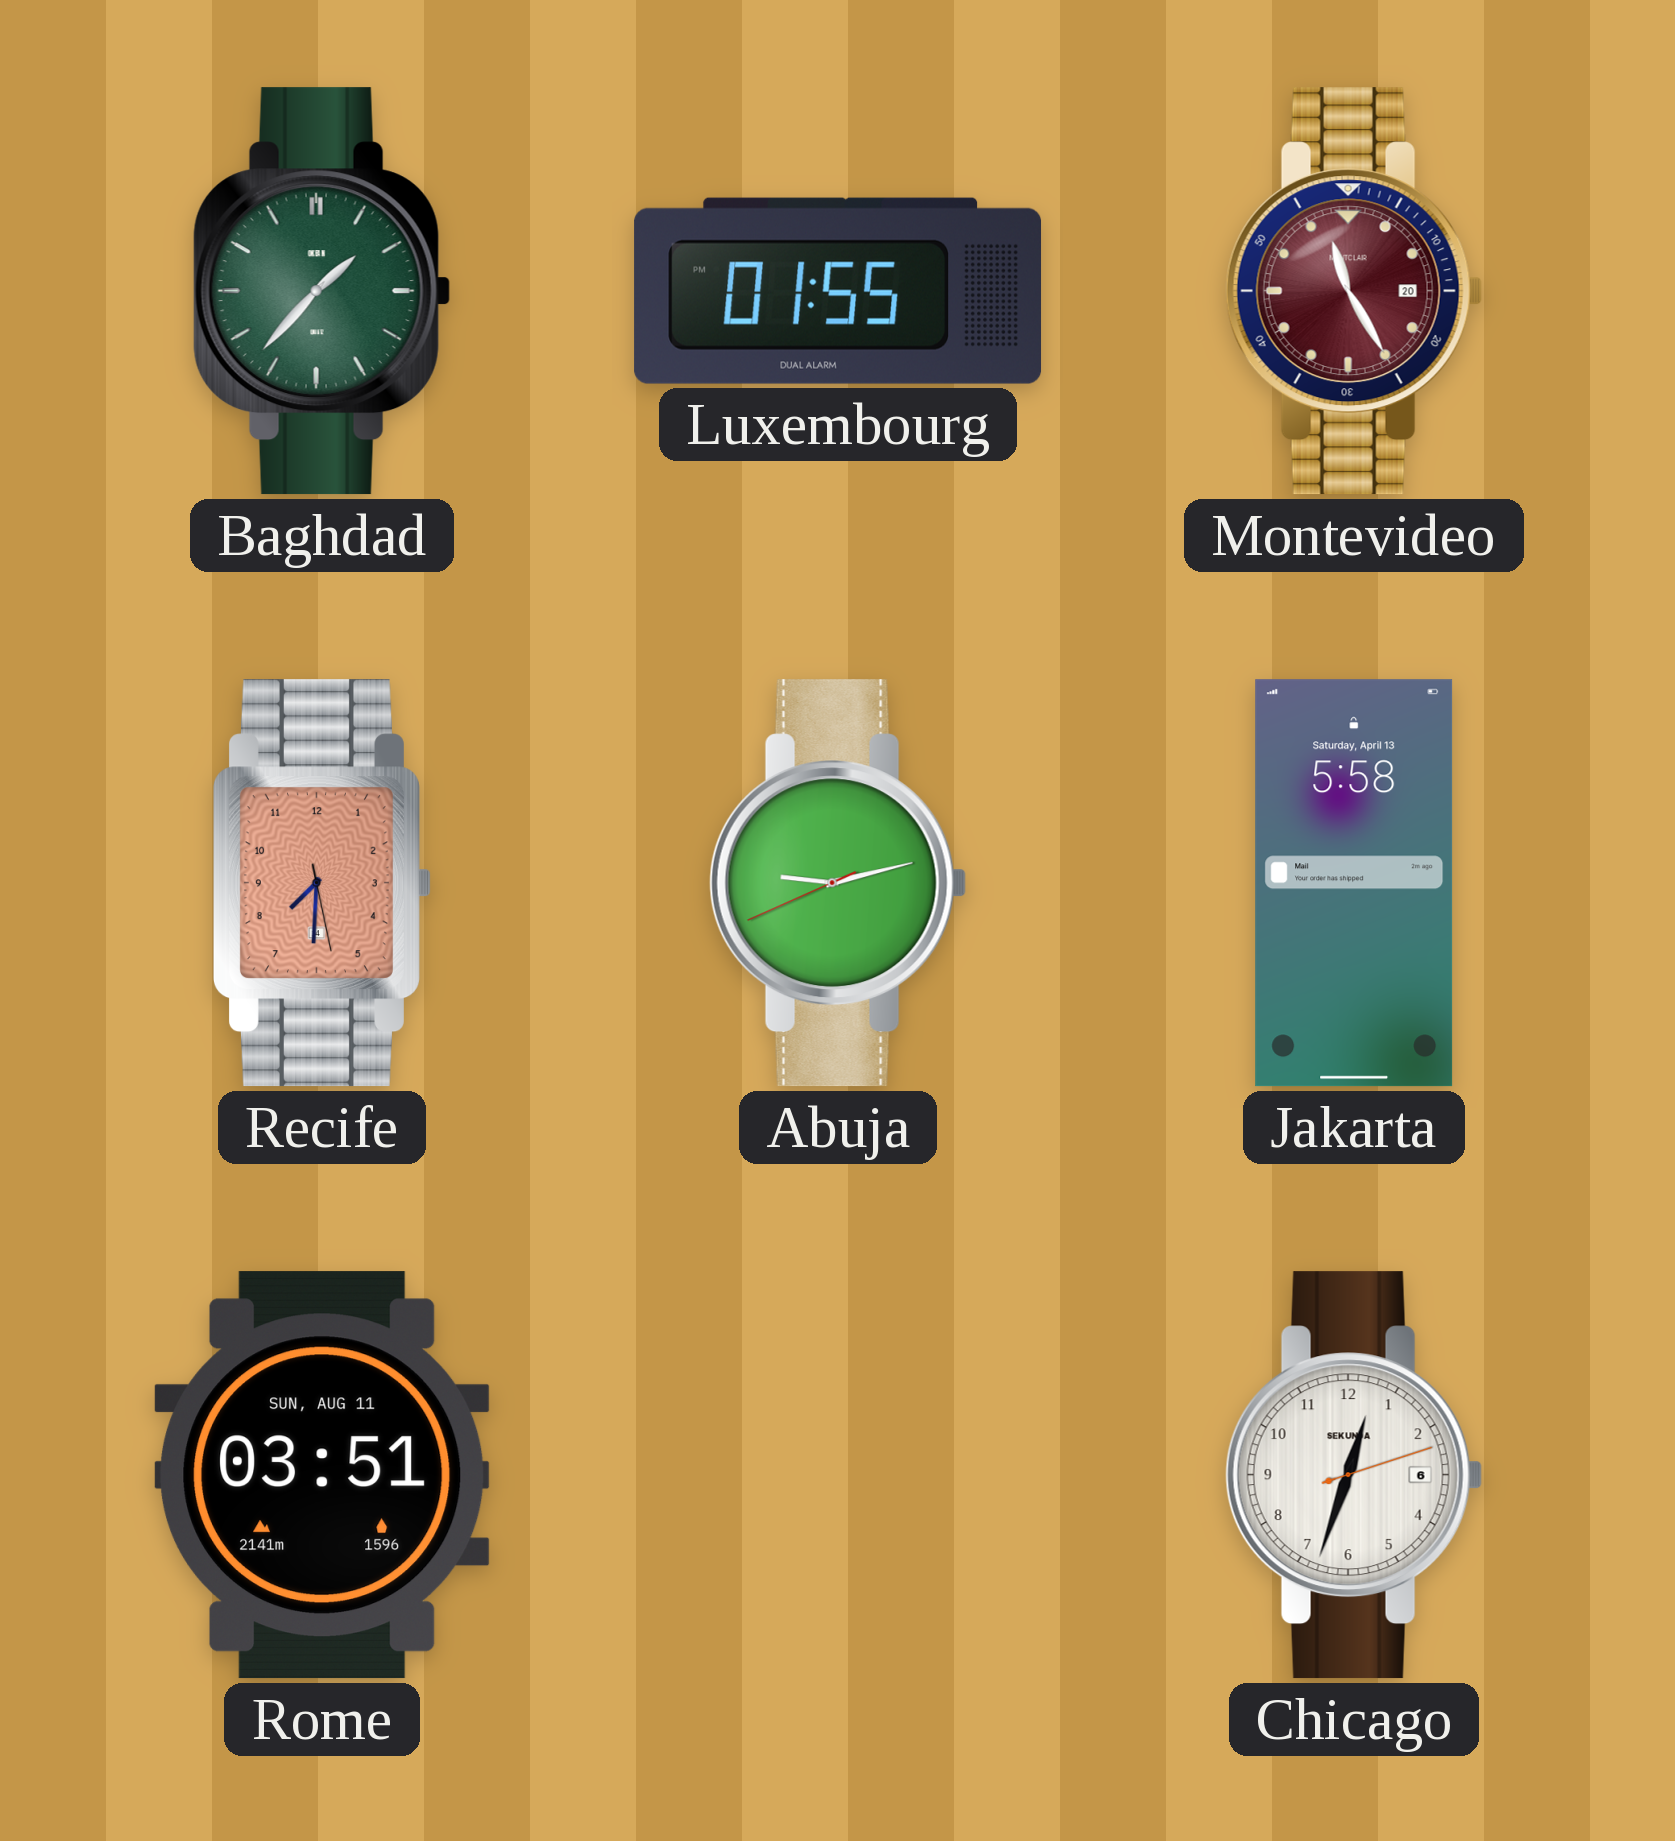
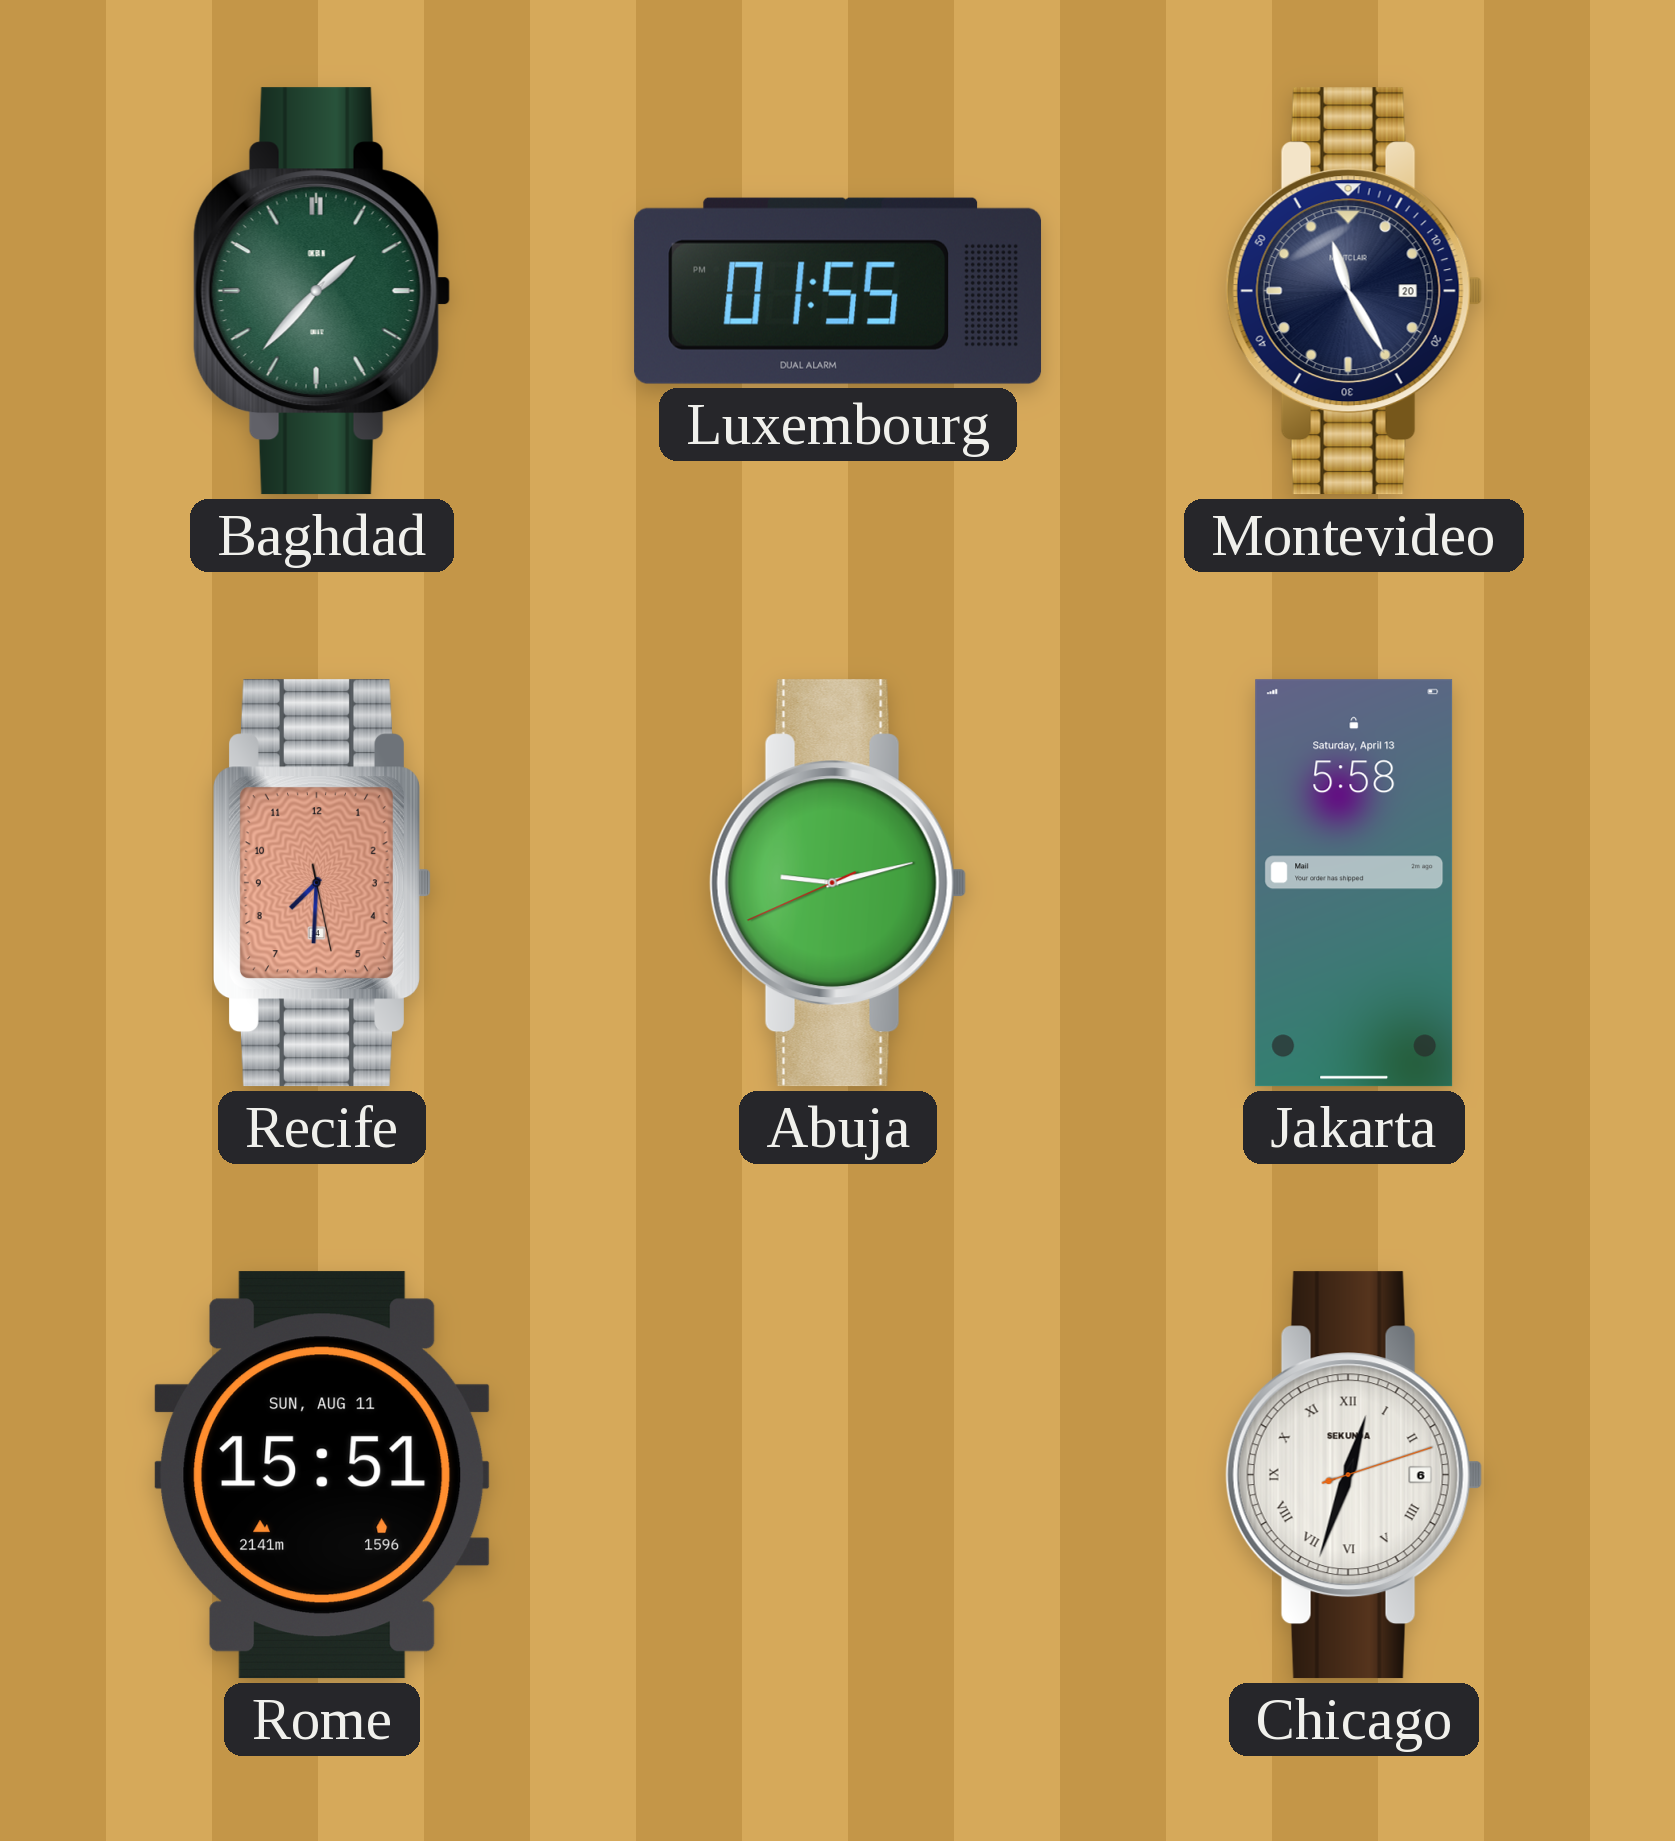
Montevideo dial: burgundy -> navy
Rome: 03:51 -> 15:51
Chicago numerals: Arabic -> Roman
